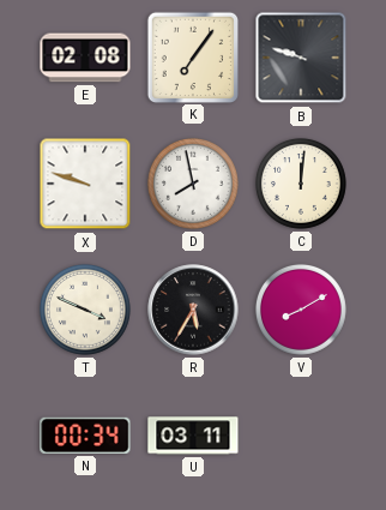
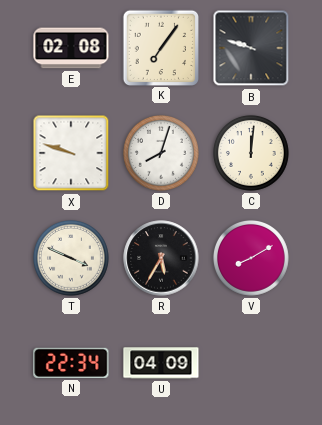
D: 7:58 -> 8:03
N: 00:34 -> 22:34
U: 03:11 -> 04:09
